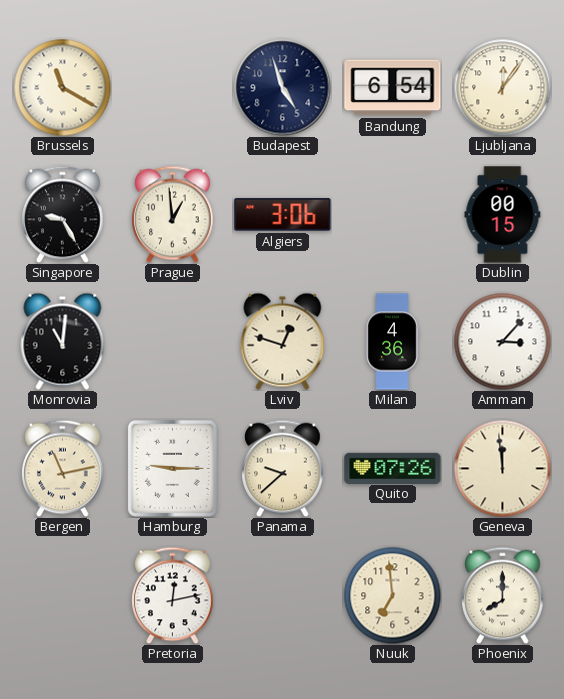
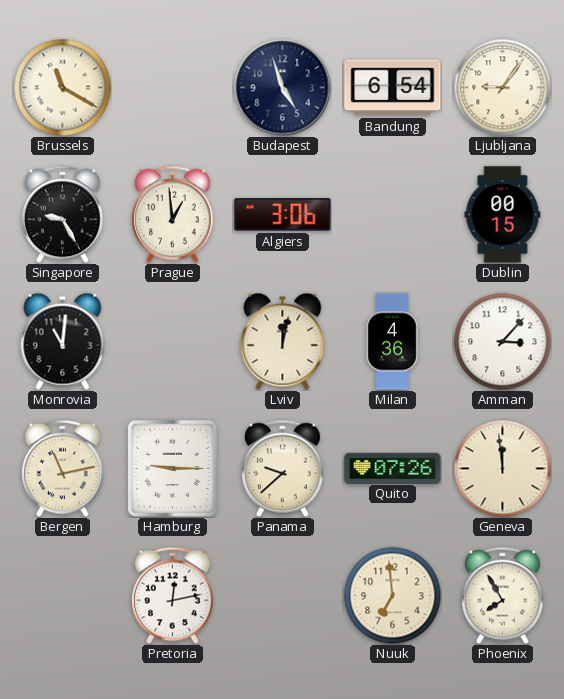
Ljubljana: 12:06 -> 9:06
Lviv: 12:48 -> 12:02
Phoenix: 8:00 -> 7:55
